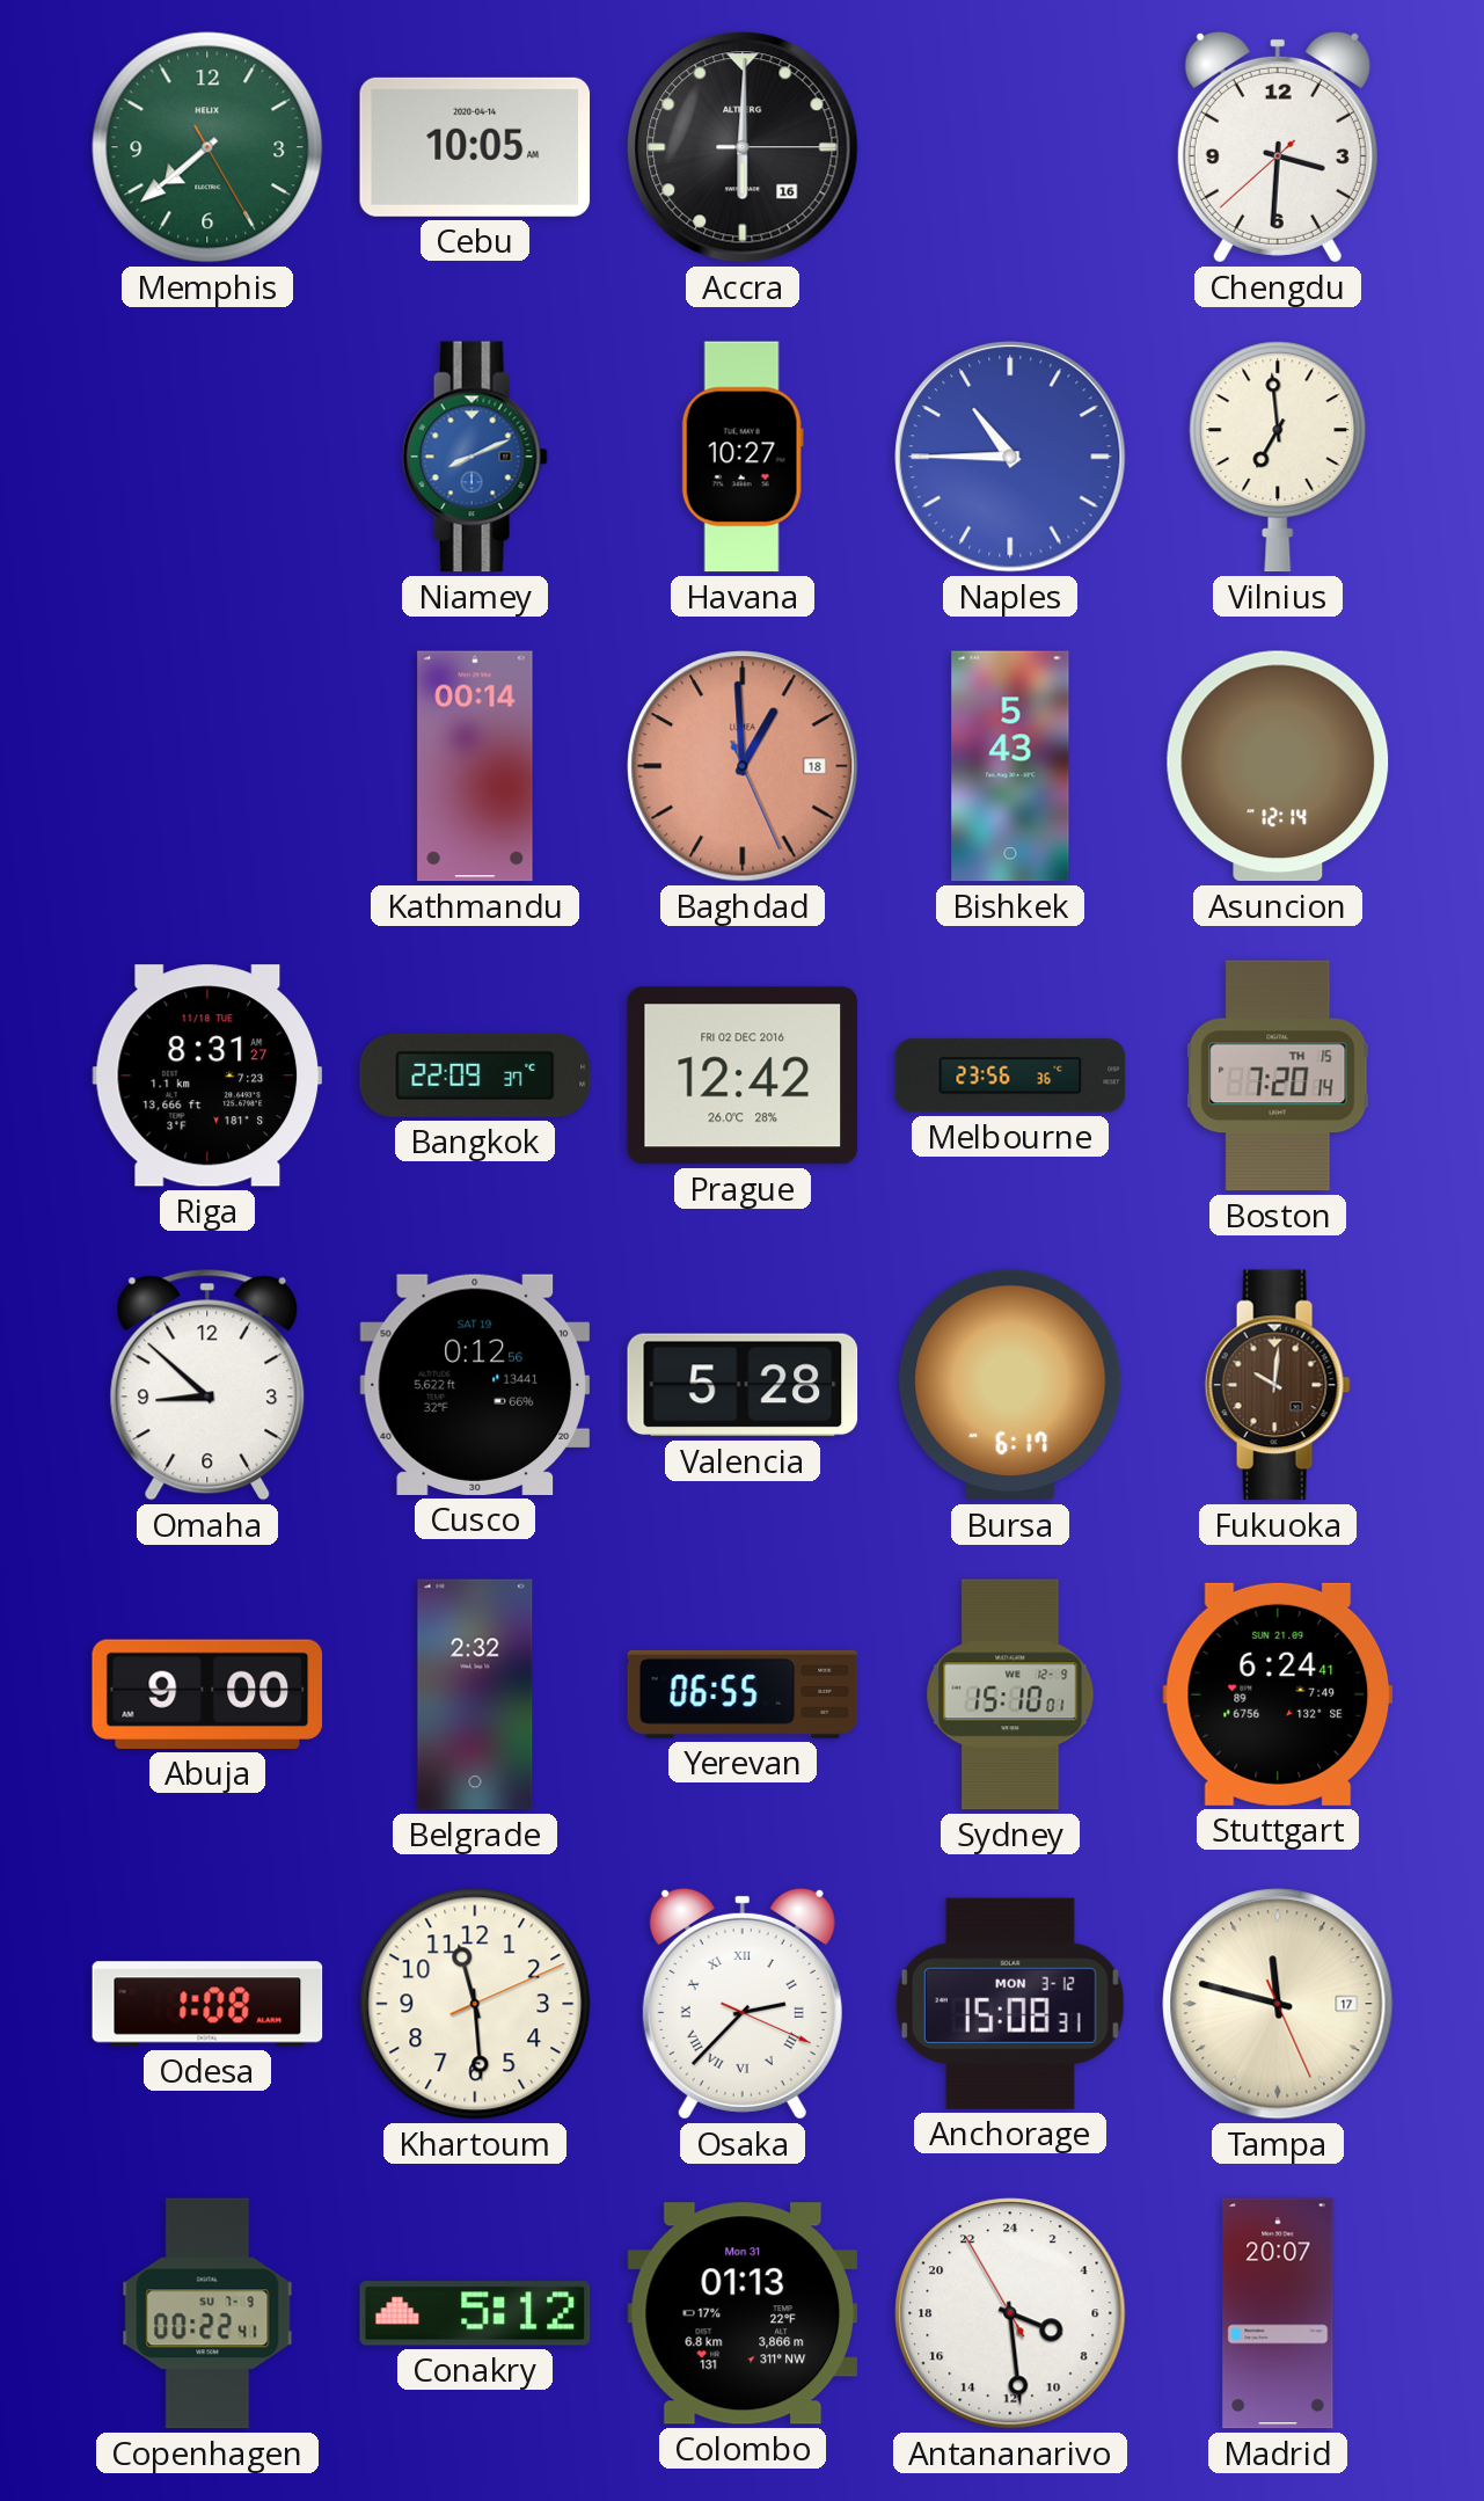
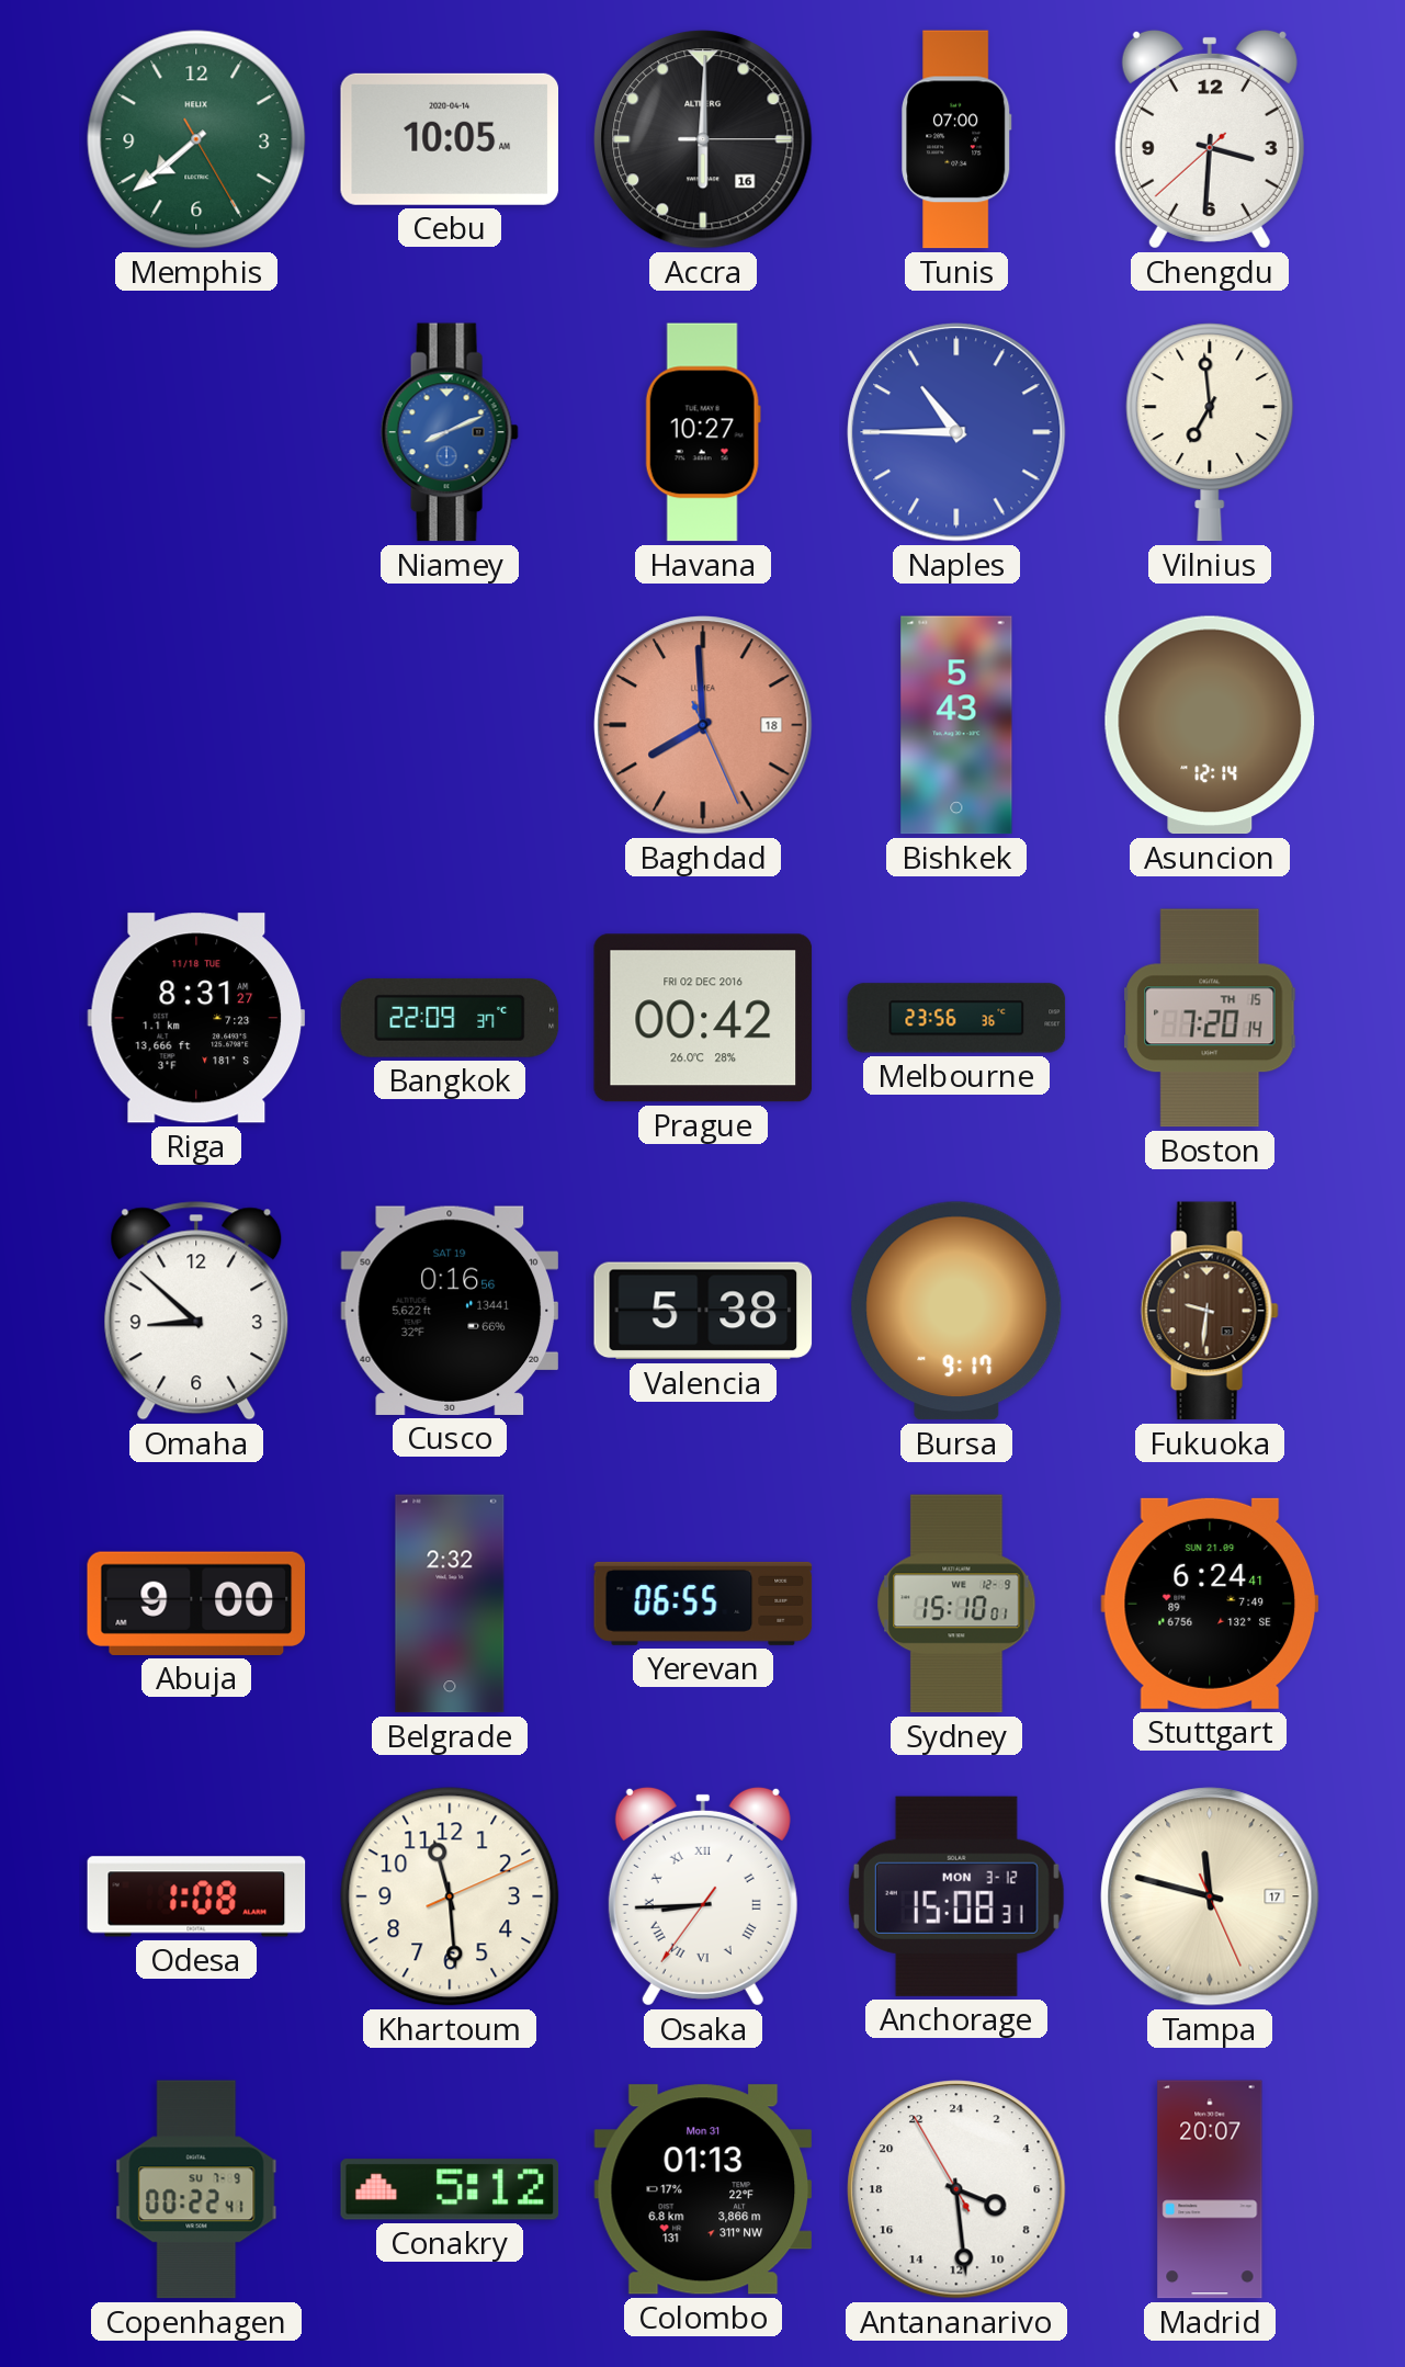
Tunis: none -> 07:00
Kathmandu: 00:14 -> none
Baghdad: 12:59 -> 7:59
Prague: 12:42 -> 00:42
Cusco: 0:12 -> 0:16
Valencia: 5:28 -> 5:38
Bursa: 6:17 -> 9:17
Fukuoka: 10:01 -> 9:31
Osaka: 2:37 -> 8:44
